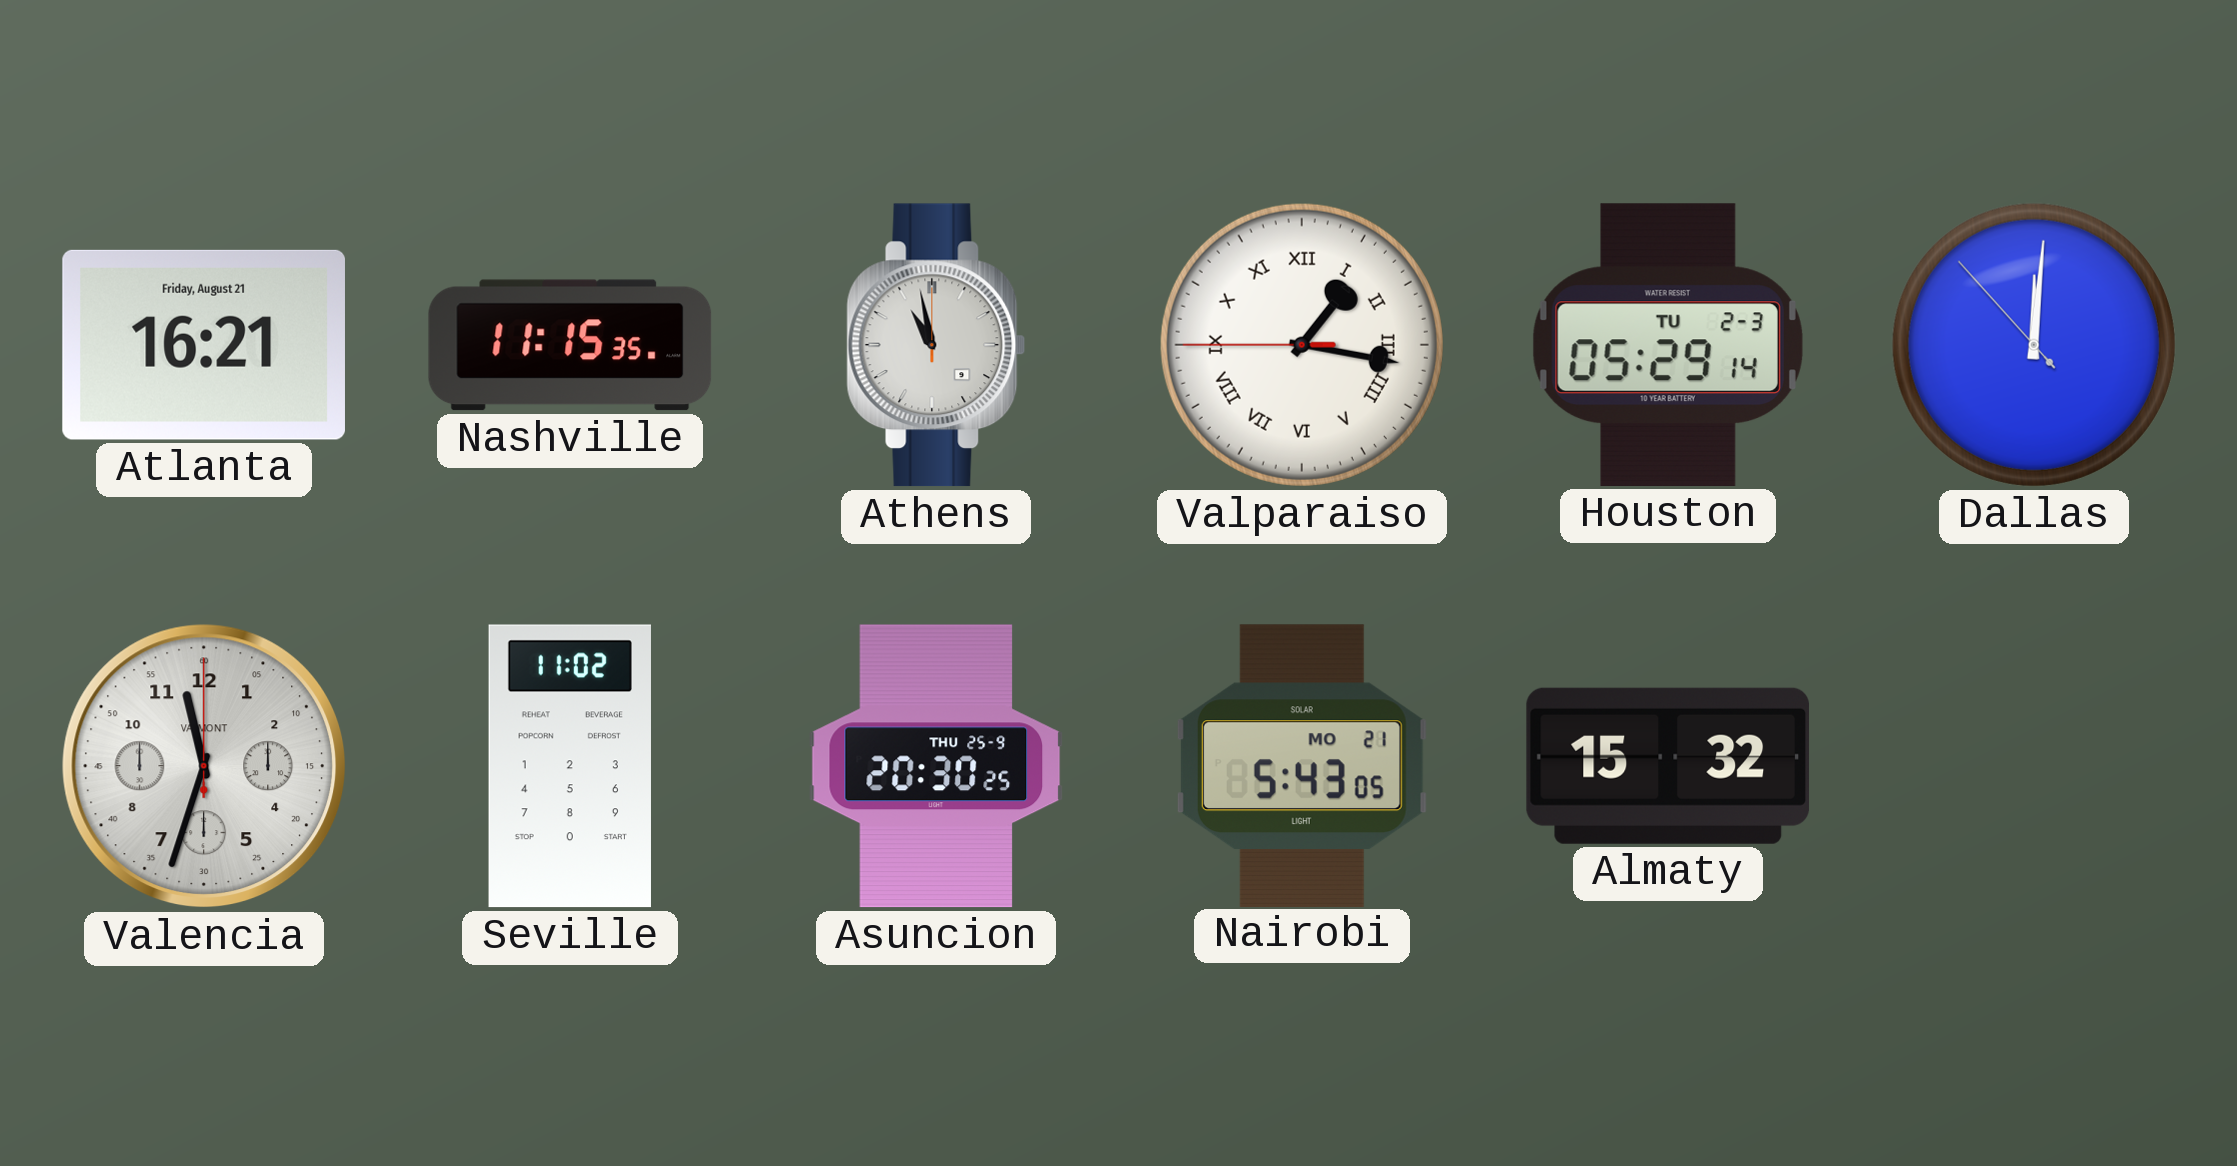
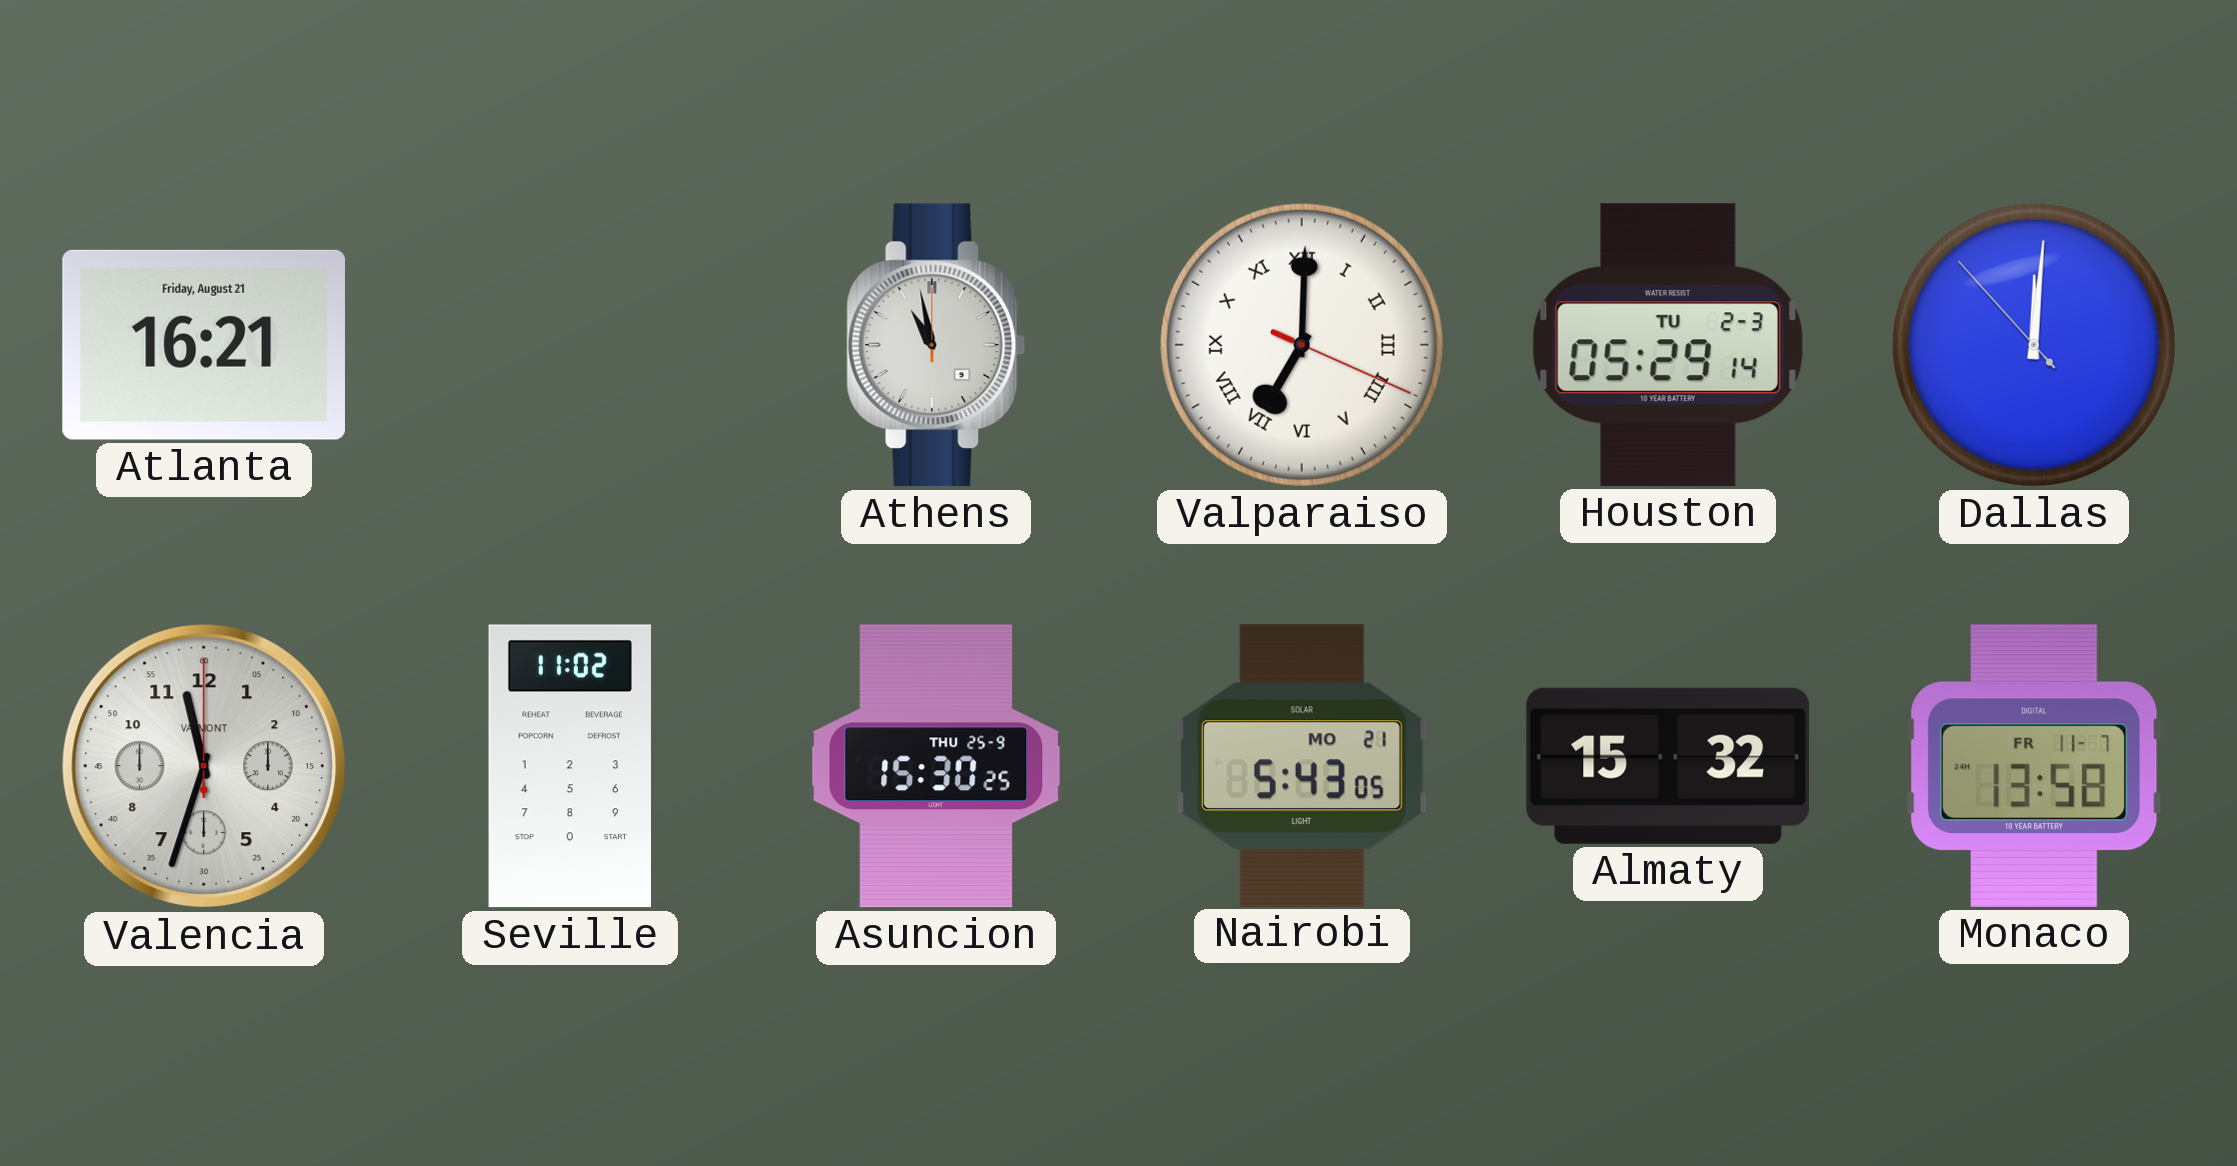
Nashville: 11:15 -> none
Valparaiso: 1:16 -> 7:00
Asuncion: 20:30 -> 15:30
Monaco: none -> 13:58
